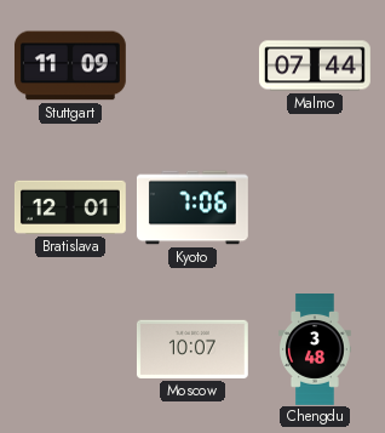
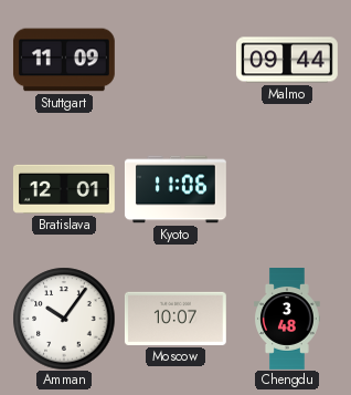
Malmo: 07:44 -> 09:44
Kyoto: 7:06 -> 11:06
Amman: none -> 10:06
